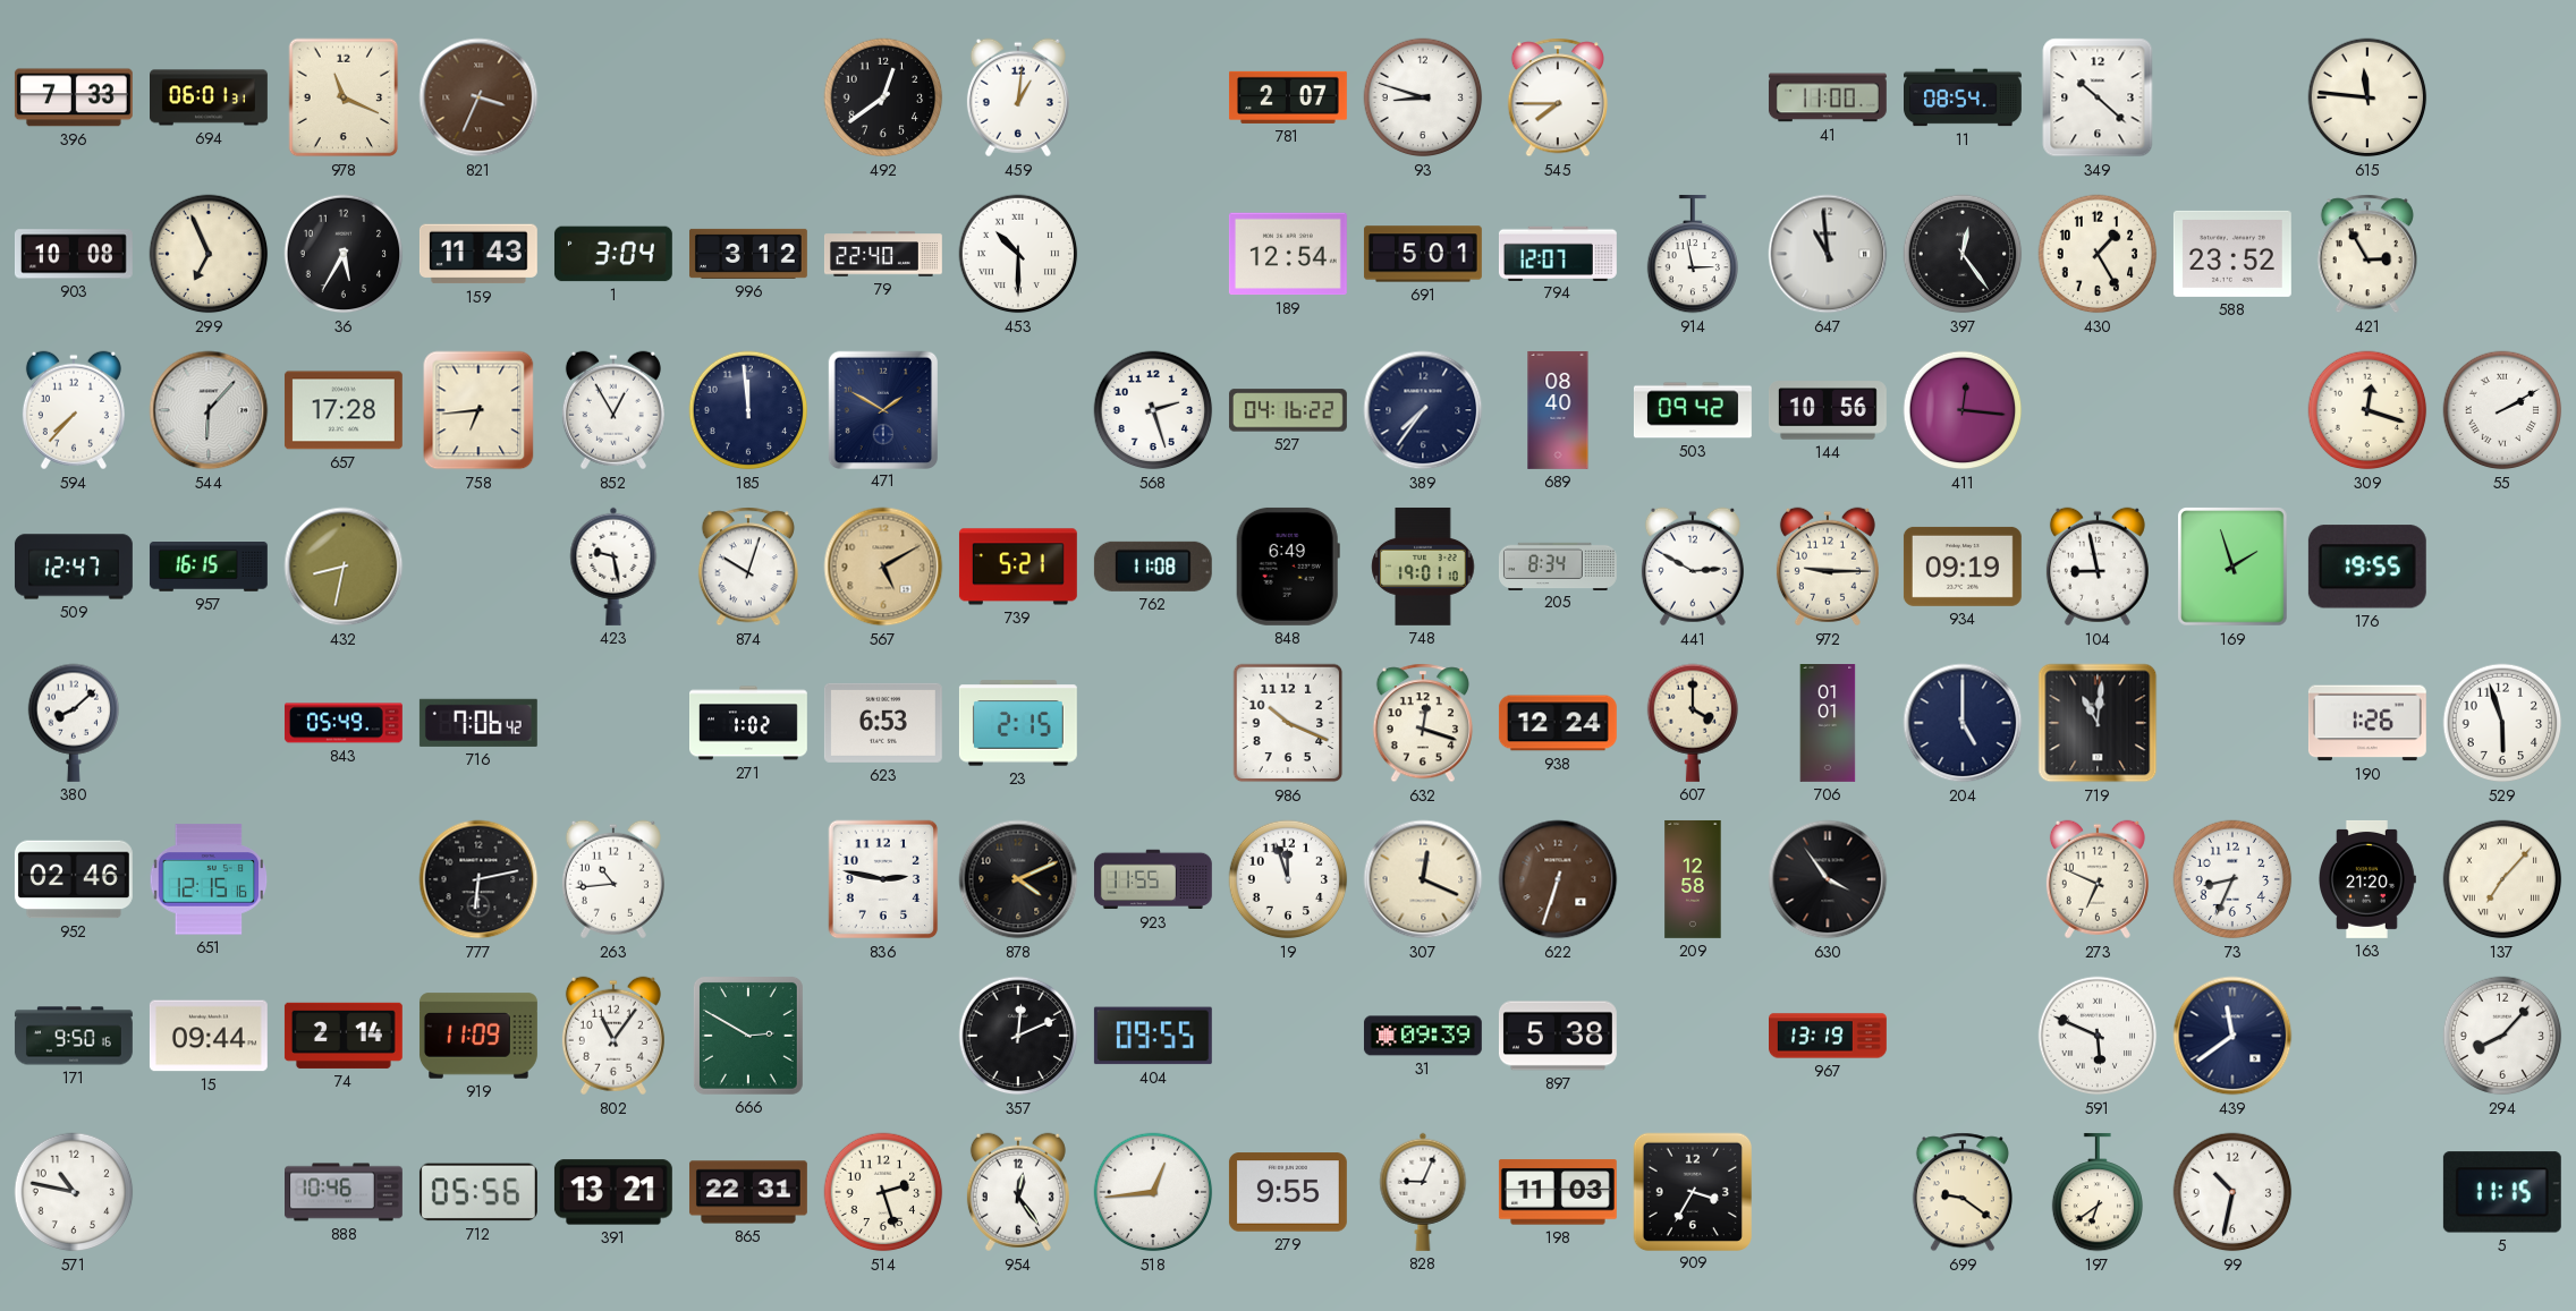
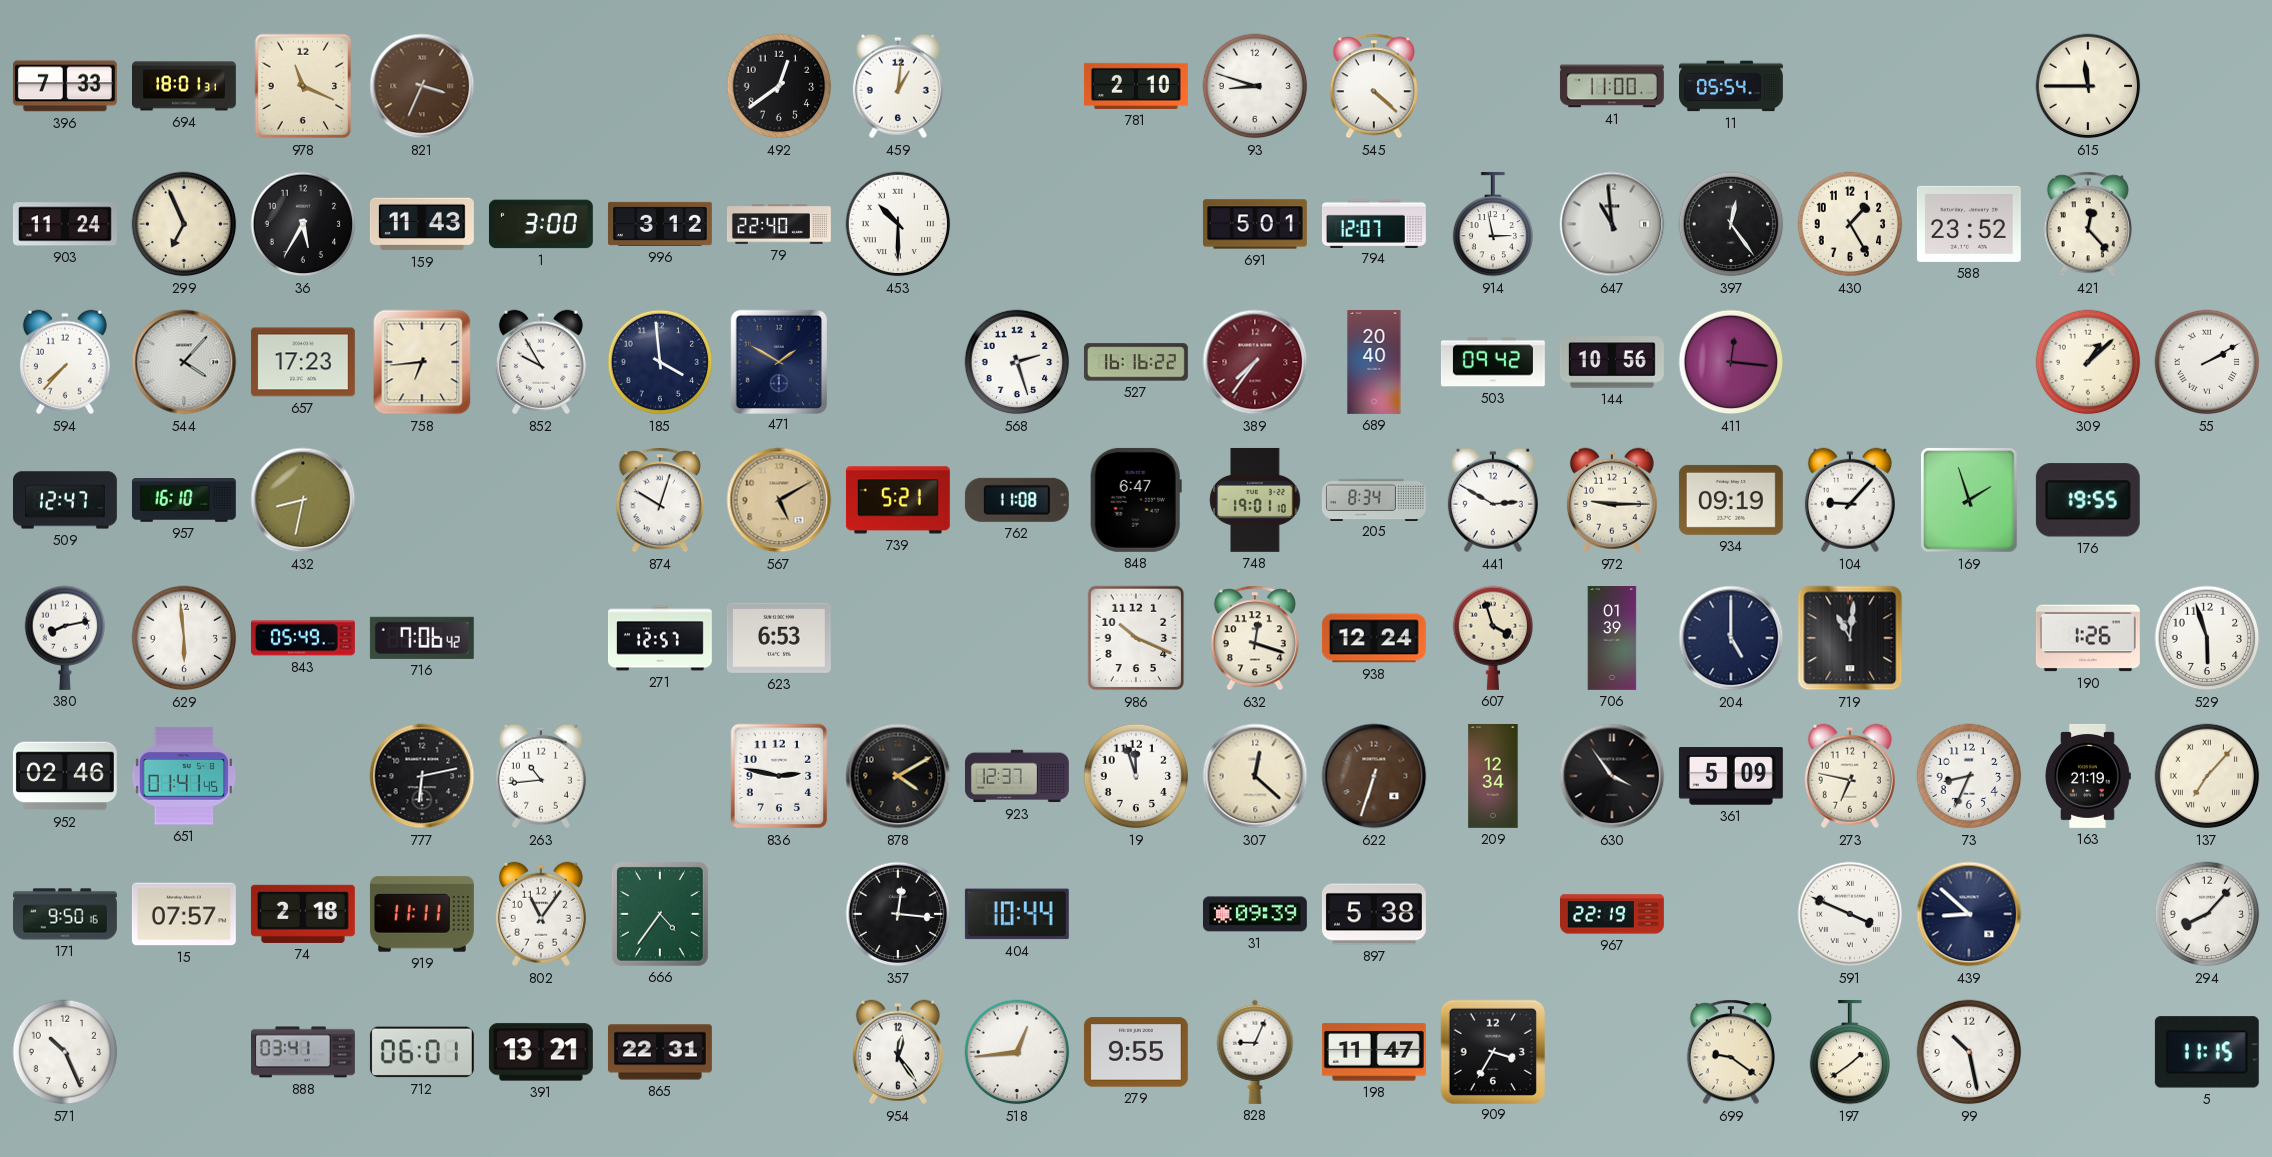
694: 06:01 -> 18:01
781: 2:07 -> 2:10
545: 7:45 -> 4:22
11: 08:54 -> 05:54
349: 10:22 -> none
615: 11:46 -> 11:45
903: 10:08 -> 11:24
1: 3:04 -> 3:00
189: 12:54 -> none
421: 2:55 -> 12:23
544: 6:07 -> 4:07
657: 17:28 -> 17:23
852: 12:55 -> 9:55
185: 11:59 -> 3:59
527: 04:16 -> 16:16
389 dial: navy -> burgundy
689: 08:40 -> 20:40
309: 12:18 -> 1:08
957: 16:15 -> 16:10
423: 9:28 -> none
848: 6:49 -> 6:47
104: 8:58 -> 9:07
380: 8:08 -> 8:13
629: none -> 5:59
271: 1:02 -> 12:57
23: 2:15 -> none
607: 4:00 -> 3:57
706: 01:01 -> 01:39
651: 12:15 -> 01:41
878: 4:11 -> 4:10
923: 11:55 -> 12:37
307: 12:19 -> 12:22
209: 12:58 -> 12:34
361: none -> 5:09
273: 6:49 -> 6:47
163: 21:20 -> 21:19
15: 09:44 -> 07:57
74: 2:14 -> 2:18
919: 11:09 -> 11:11
666: 2:50 -> 4:36
357: 12:11 -> 12:16
404: 09:55 -> 10:44
967: 13:19 -> 22:19
591: 5:49 -> 3:49
439: 11:39 -> 8:52
571: 10:47 -> 10:26
888: 10:46 -> 03:41
712: 05:56 -> 06:01
514: 2:27 -> none
198: 11:03 -> 11:47
197: 6:39 -> 1:39
99: 10:32 -> 10:28
